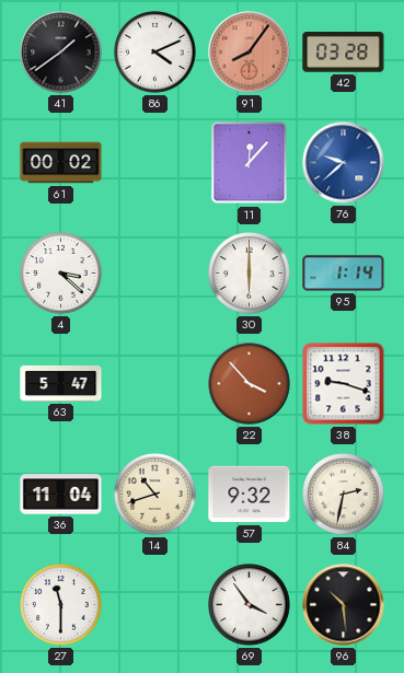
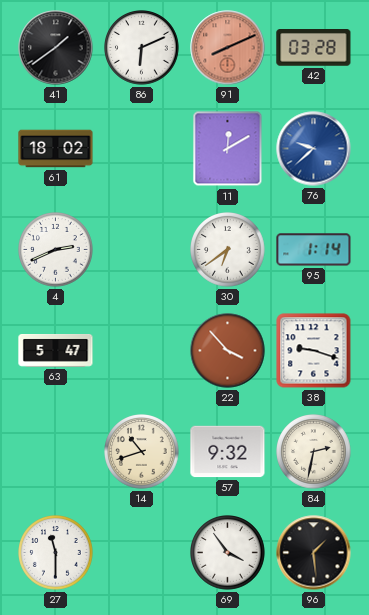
86: 4:11 -> 6:11
91: 8:06 -> 8:11
61: 00:02 -> 18:02
11: 12:07 -> 12:10
4: 3:22 -> 2:41
30: 6:00 -> 6:39
36: 11:04 -> none
96: 10:29 -> 1:29
